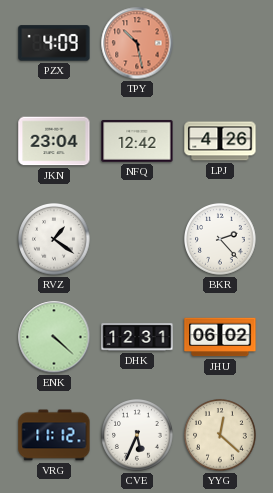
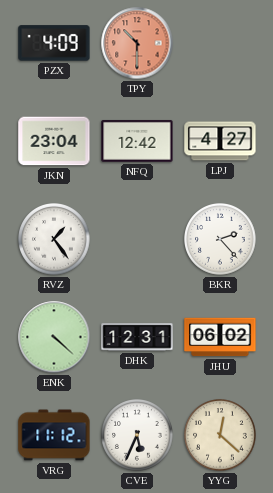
TPY: 10:28 -> 10:30
LPJ: 4:26 -> 4:27
RVZ: 1:21 -> 1:24
